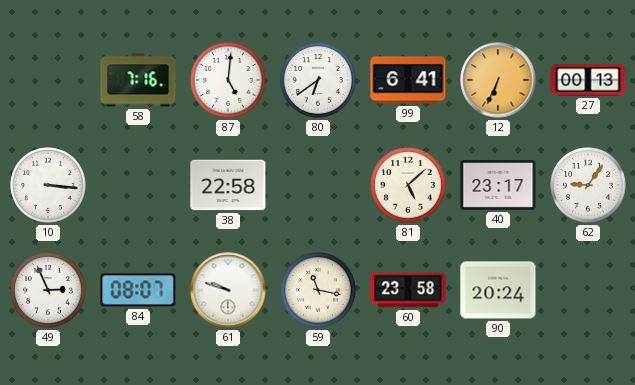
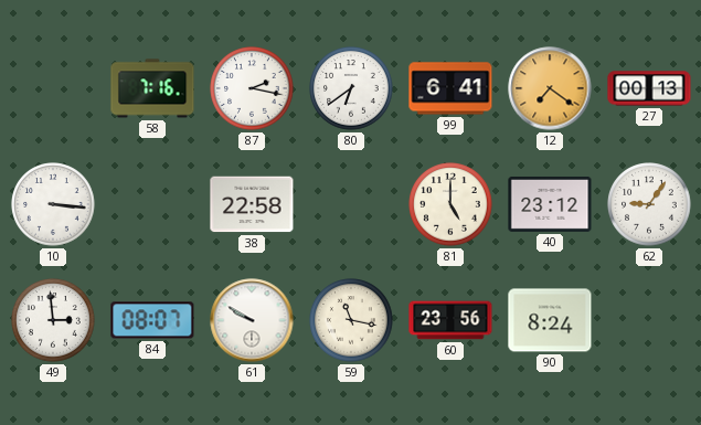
87: 5:01 -> 2:17
12: 6:34 -> 7:21
81: 5:08 -> 5:00
40: 23:17 -> 23:12
49: 2:56 -> 2:59
61: 9:48 -> 9:50
60: 23:58 -> 23:56
90: 20:24 -> 8:24
